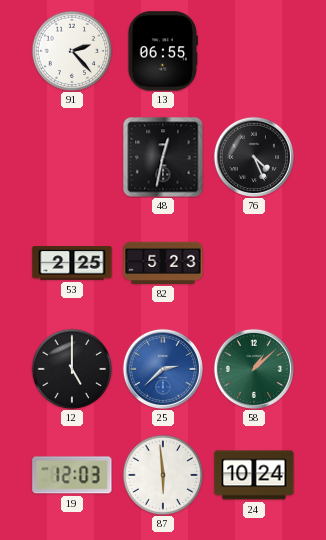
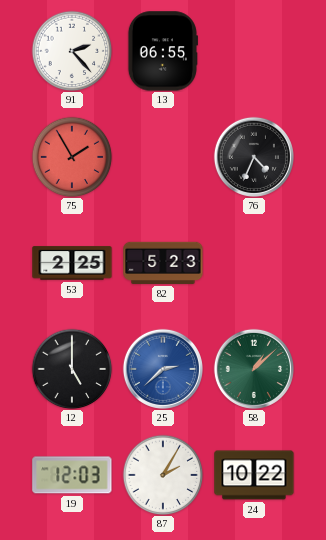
75: none -> 1:55
48: 12:32 -> none
76: 4:26 -> 4:34
87: 5:59 -> 2:05
24: 10:24 -> 10:22
